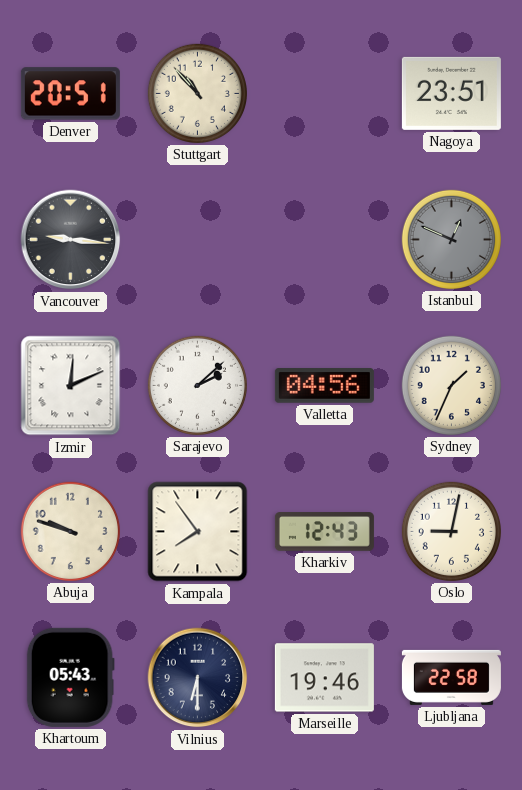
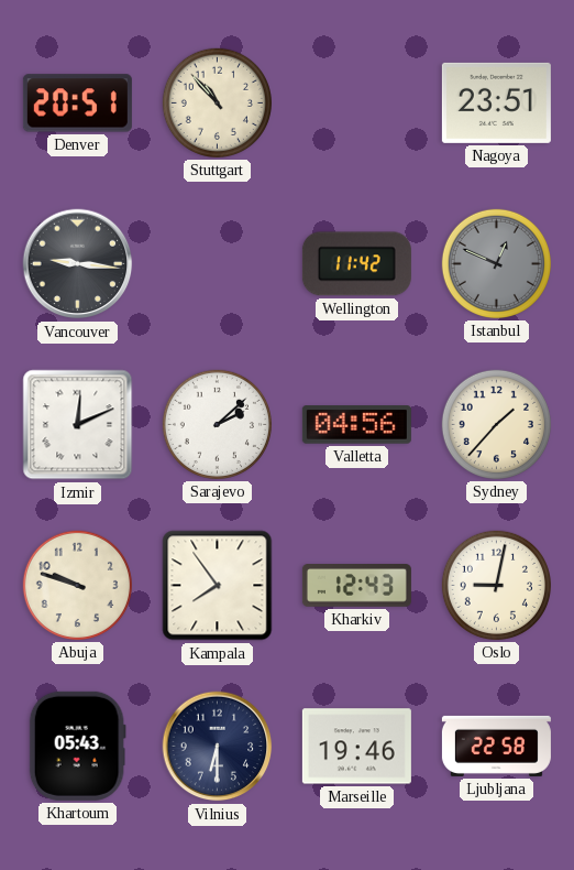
Wellington: none -> 11:42
Sydney: 1:34 -> 1:37
